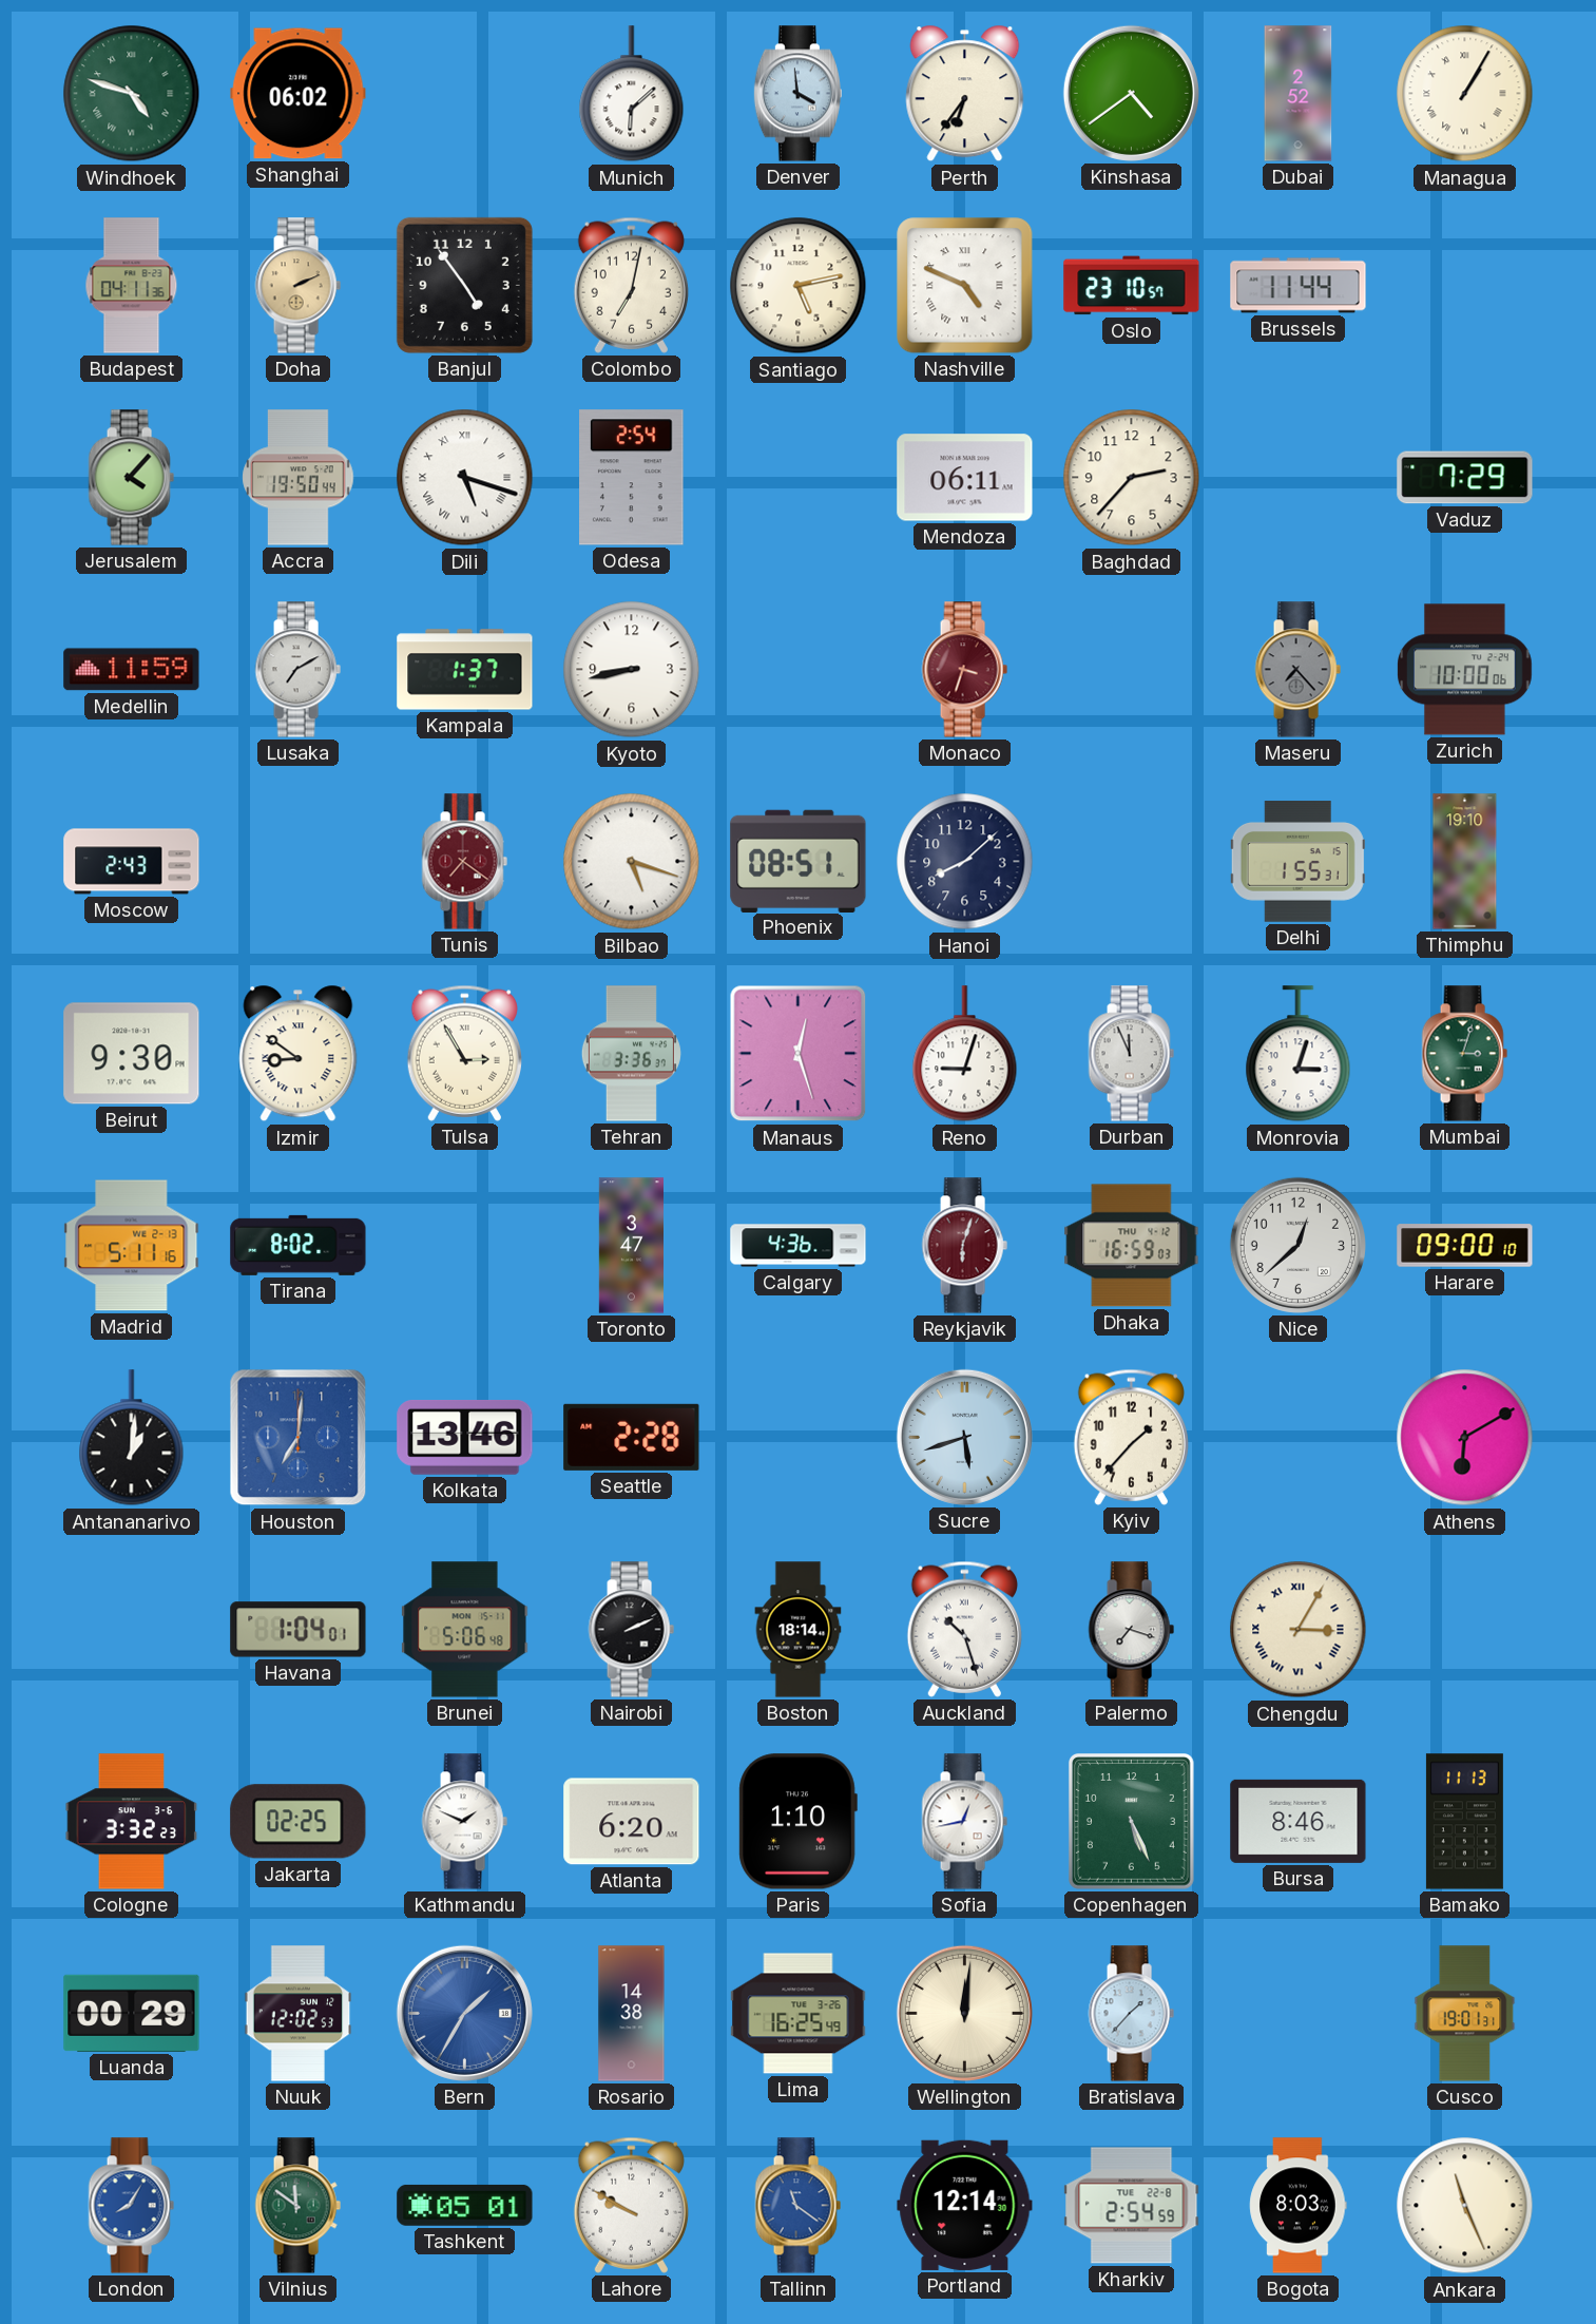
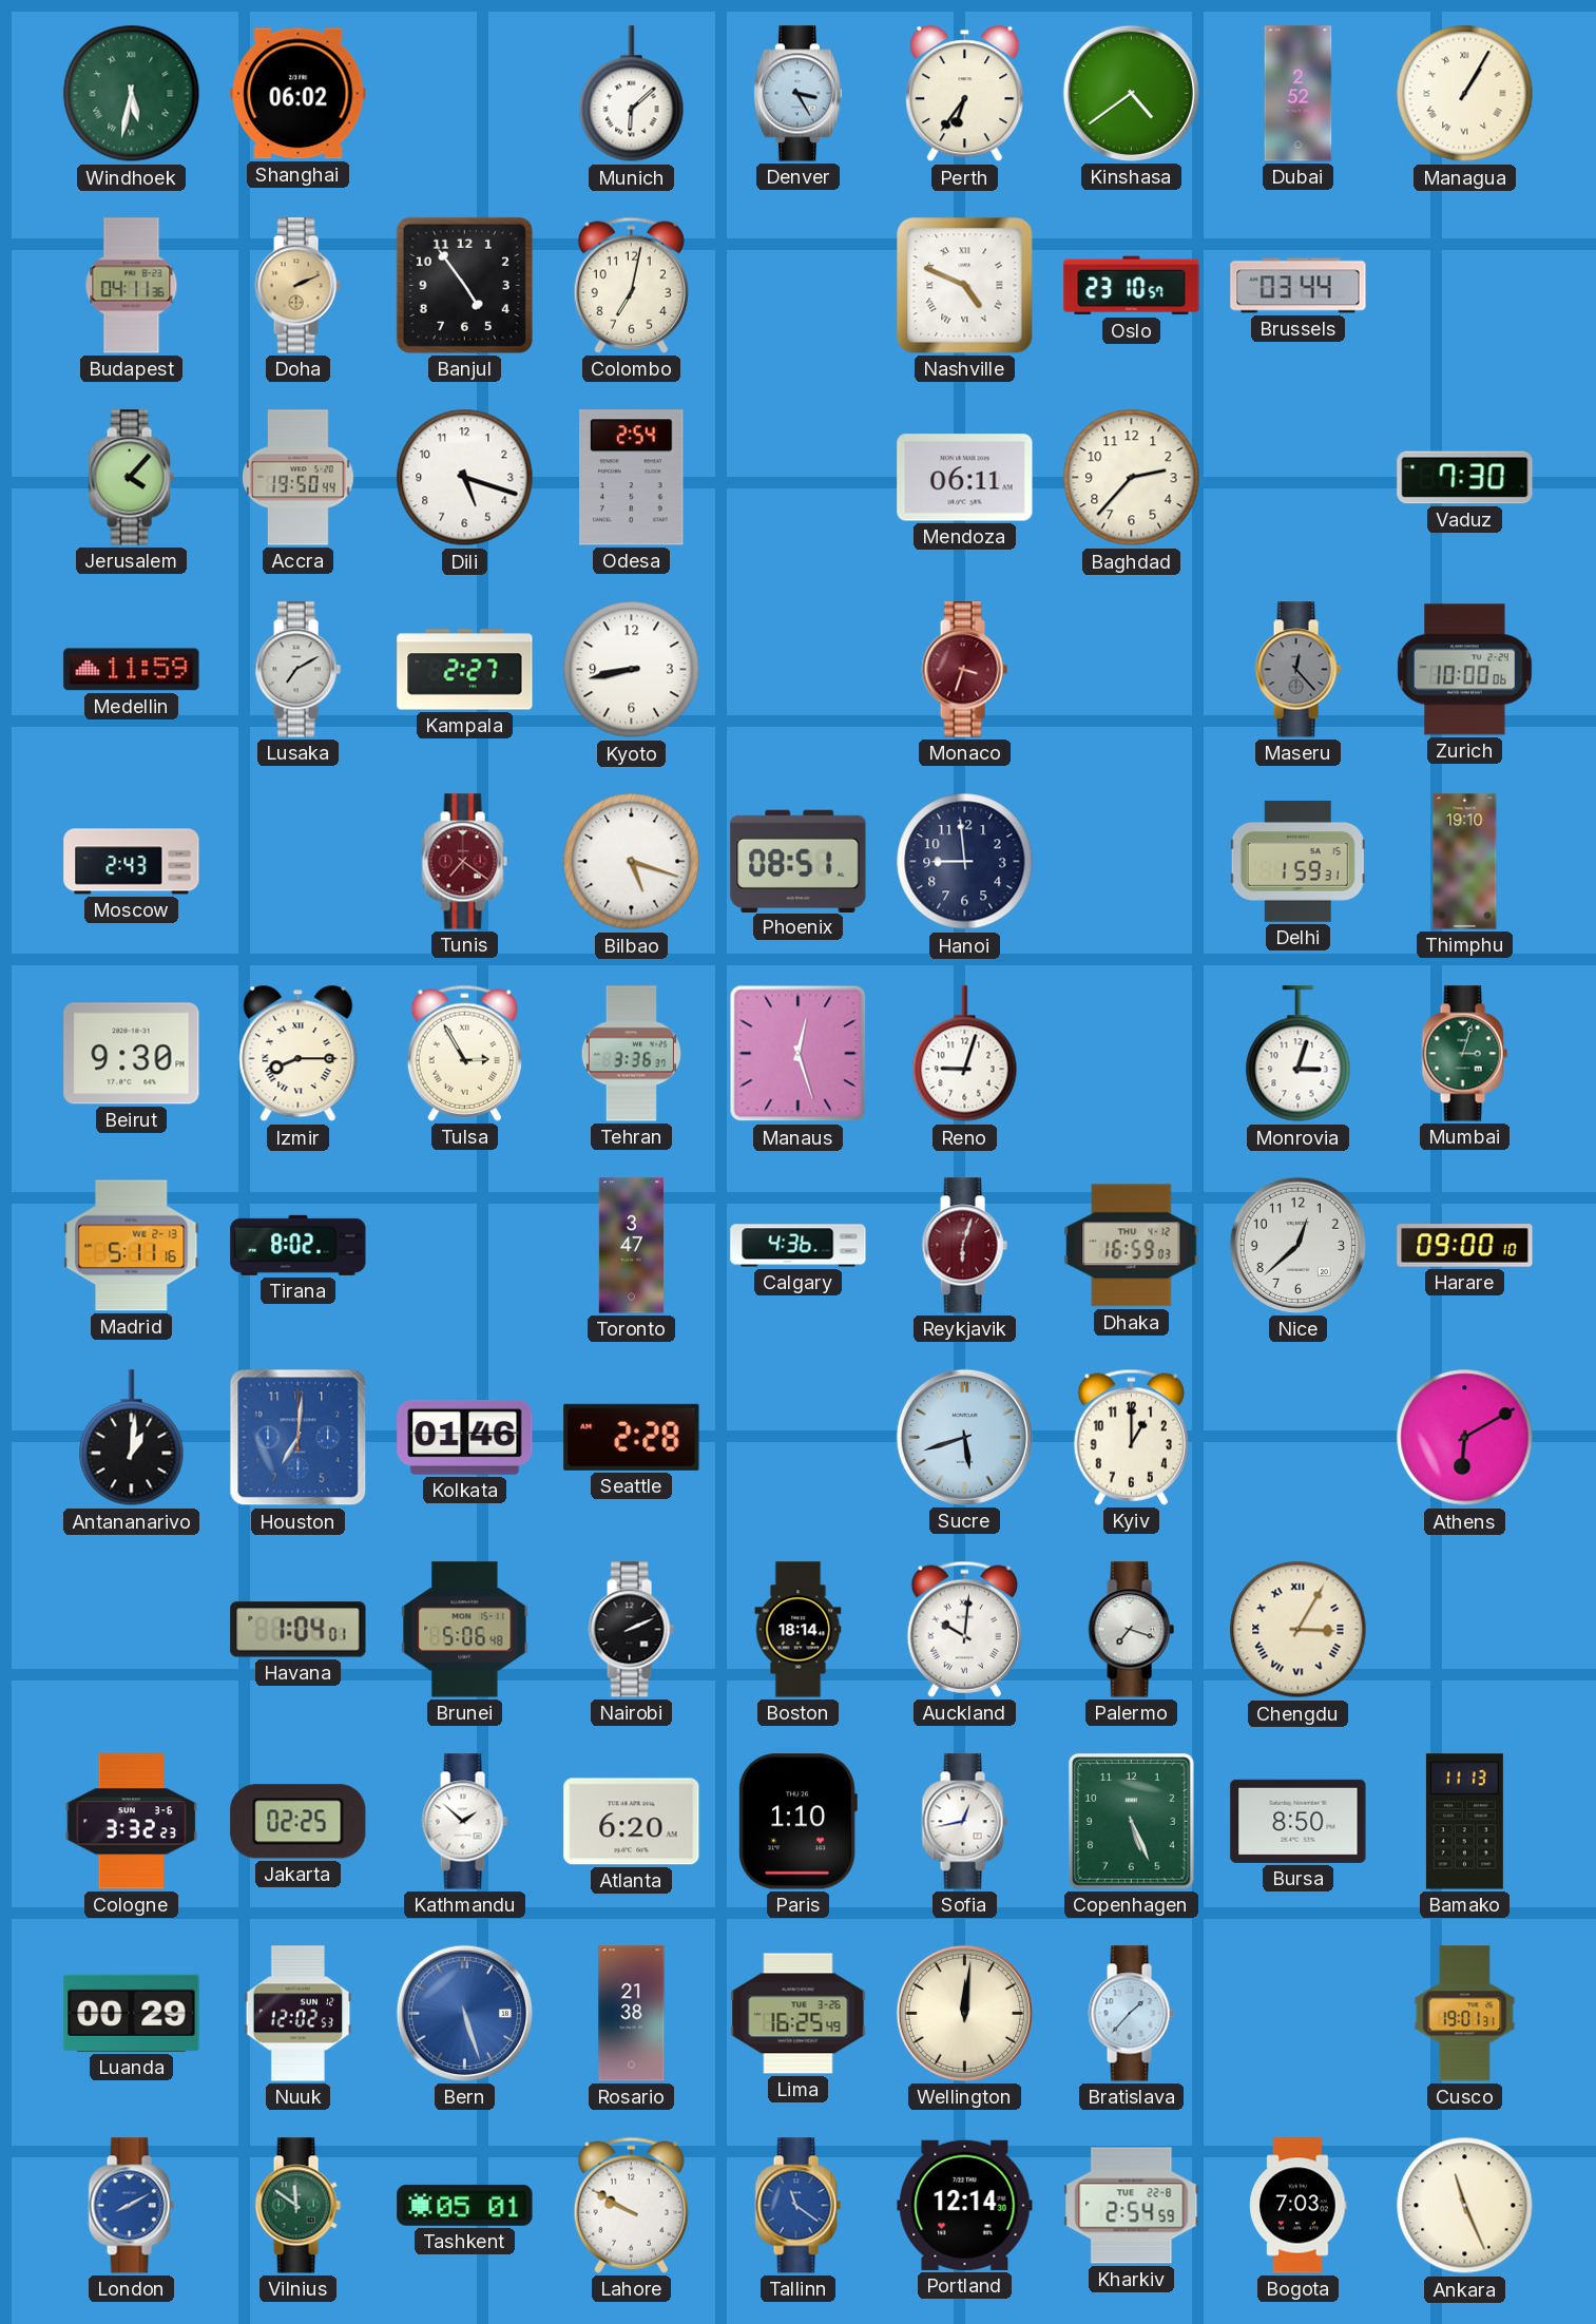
Windhoek: 4:48 -> 5:32
Denver: 3:59 -> 3:25
Santiago: 5:13 -> none
Brussels: 11:44 -> 03:44
Dili numerals: Roman -> Arabic
Vaduz: 7:29 -> 7:30
Kampala: 1:37 -> 2:27
Maseru: 7:23 -> 12:23
Hanoi: 8:08 -> 8:59
Delhi: 1:55 -> 1:59
Izmir: 8:51 -> 8:15
Durban: 11:56 -> none
Kolkata: 13:46 -> 01:46
Kyiv: 1:37 -> 1:00
Auckland: 10:27 -> 10:01
Kathmandu: 1:49 -> 1:52
Bursa: 8:46 -> 8:50
Bern: 1:35 -> 5:27
Rosario: 14:38 -> 21:38
London: 8:05 -> 8:10
Bogota: 8:03 -> 7:03
